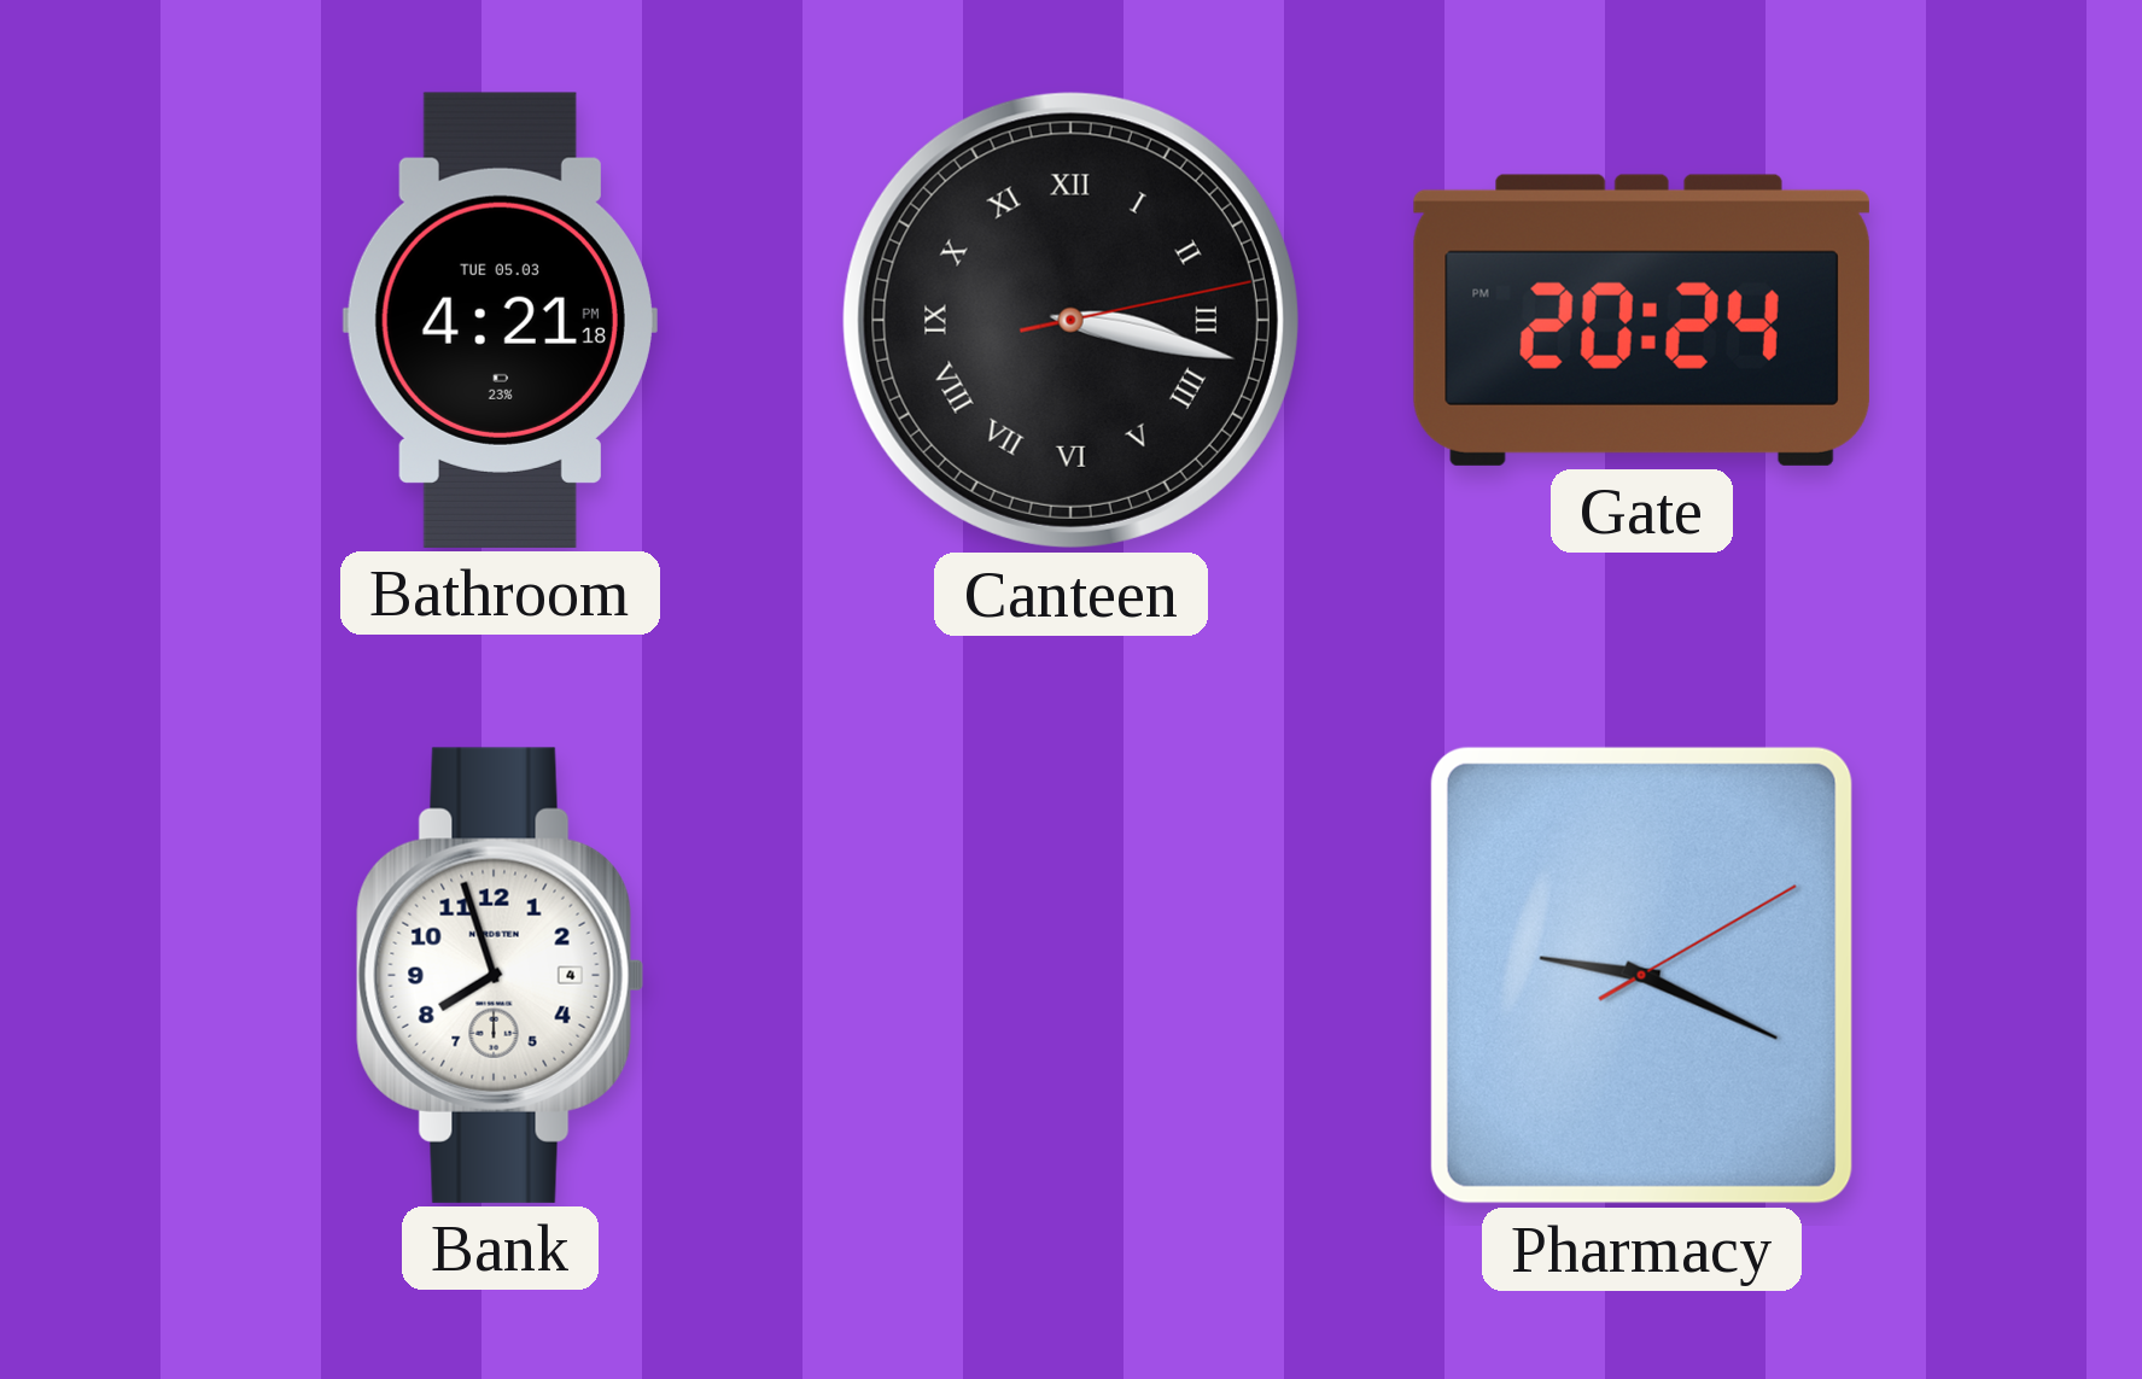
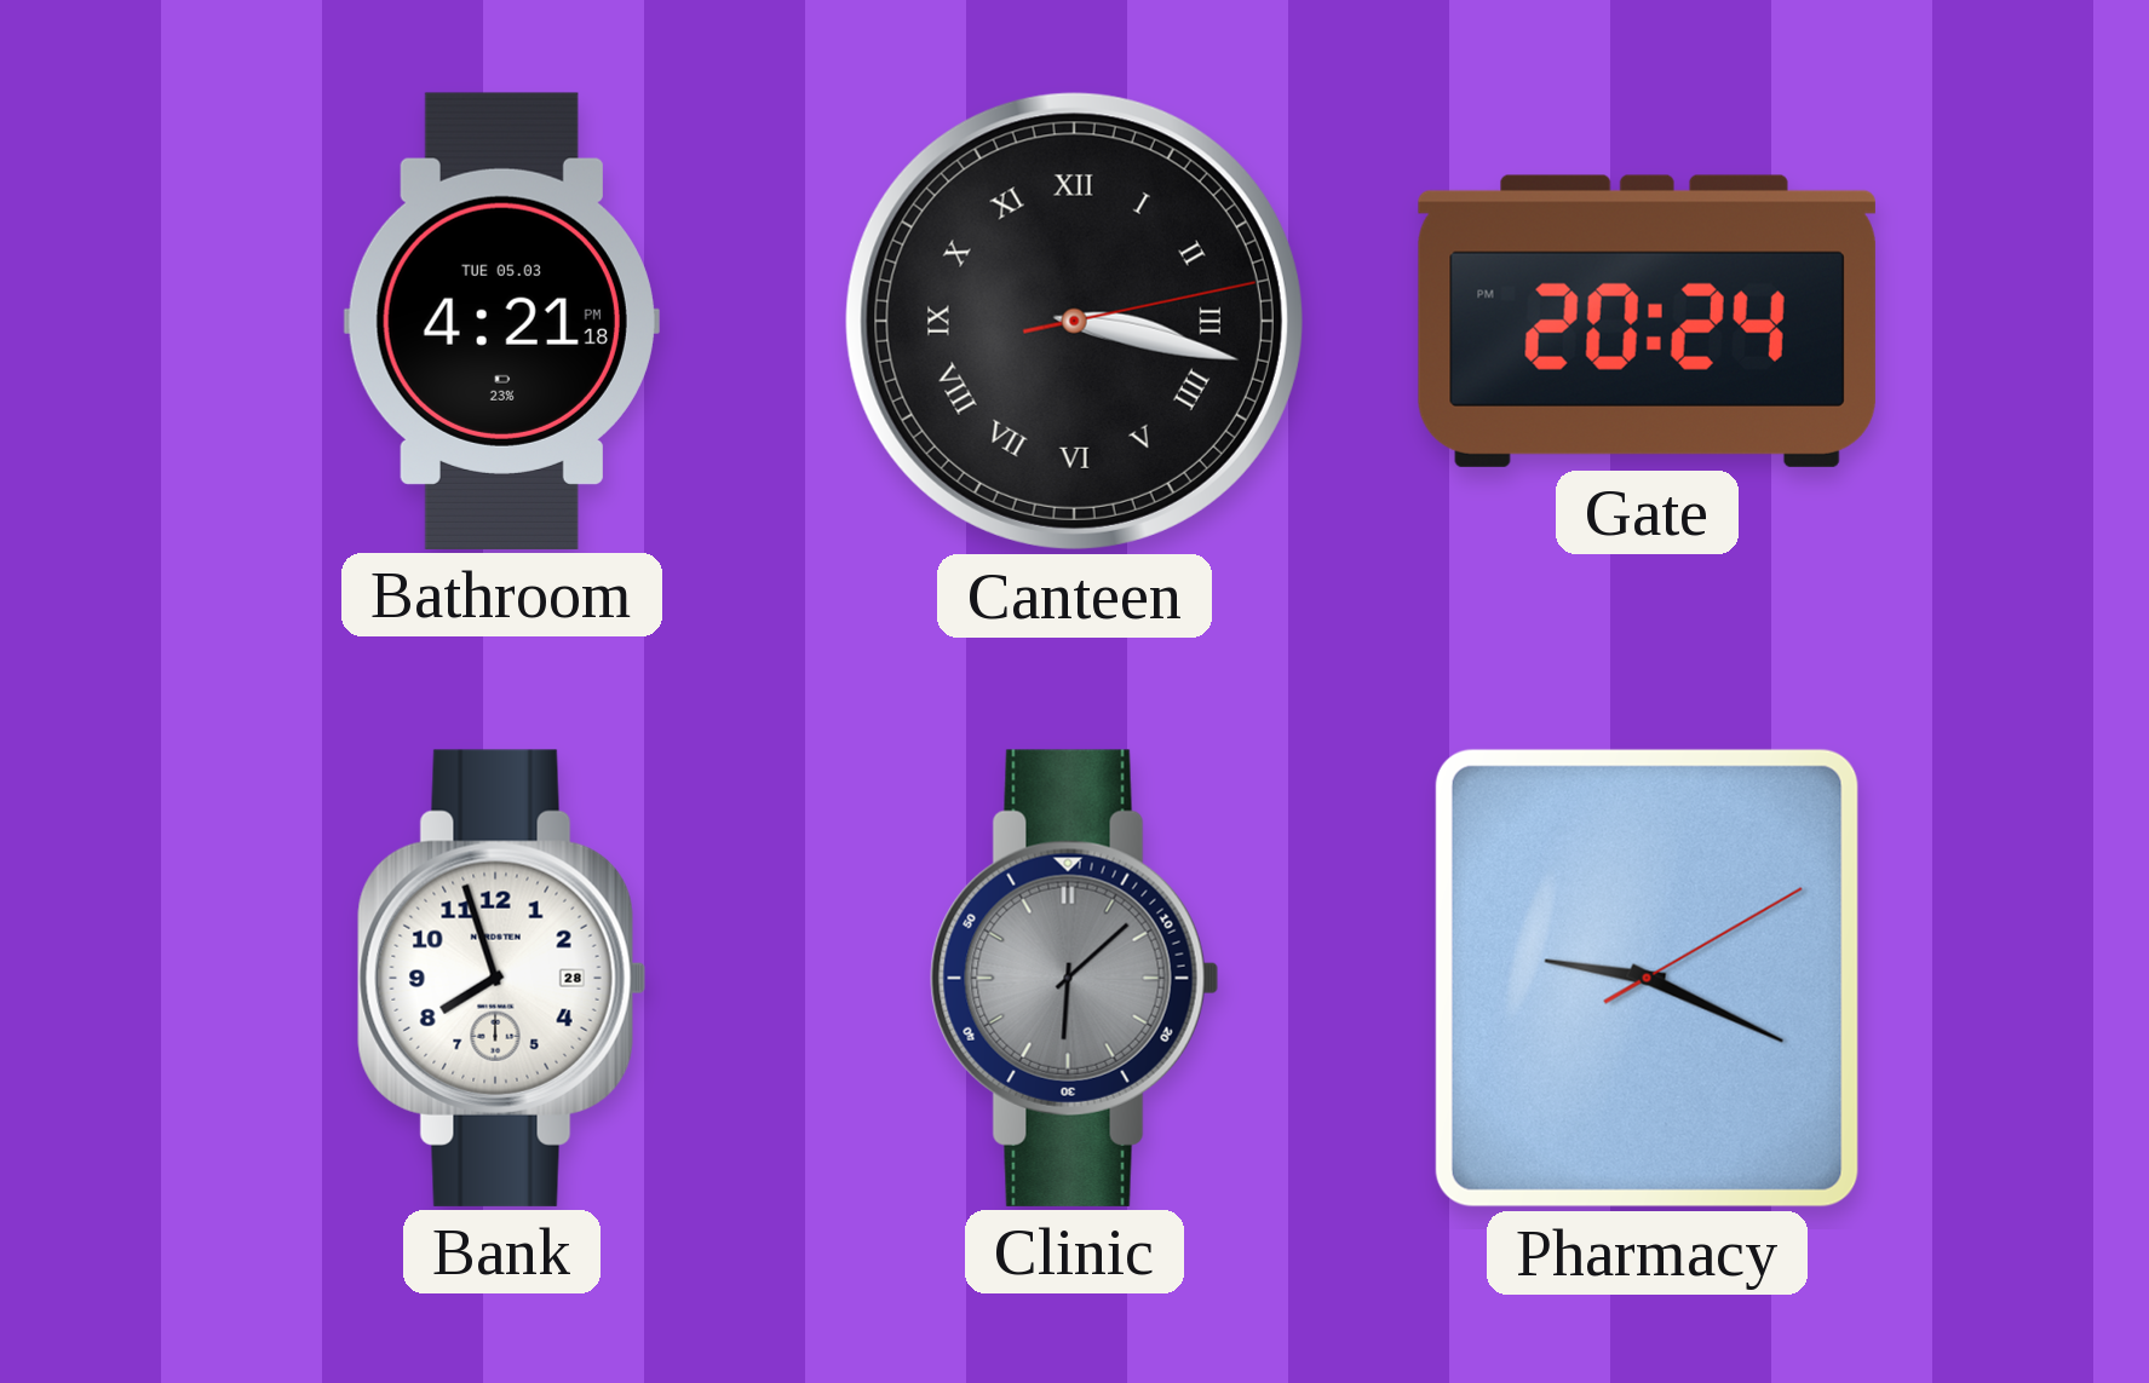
Bank date: 4 -> 28
Clinic: none -> 6:08
